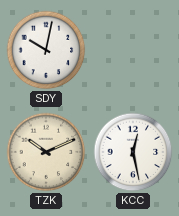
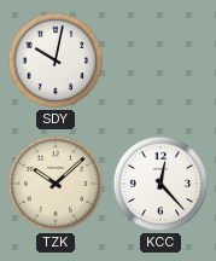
TZK: 10:11 -> 10:08
KCC: 12:28 -> 12:23
